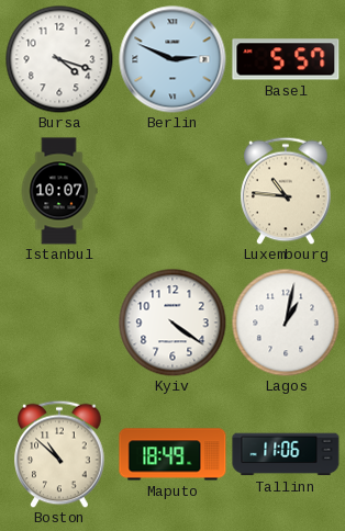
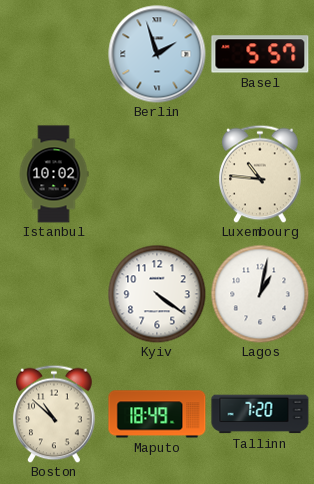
Bursa: 4:18 -> none
Berlin: 2:49 -> 1:57
Istanbul: 10:07 -> 10:02
Tallinn: 11:06 -> 7:20
